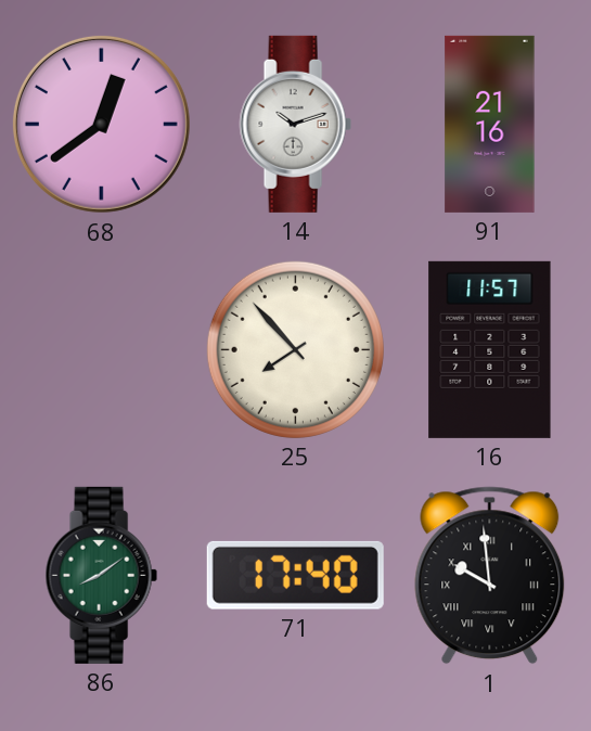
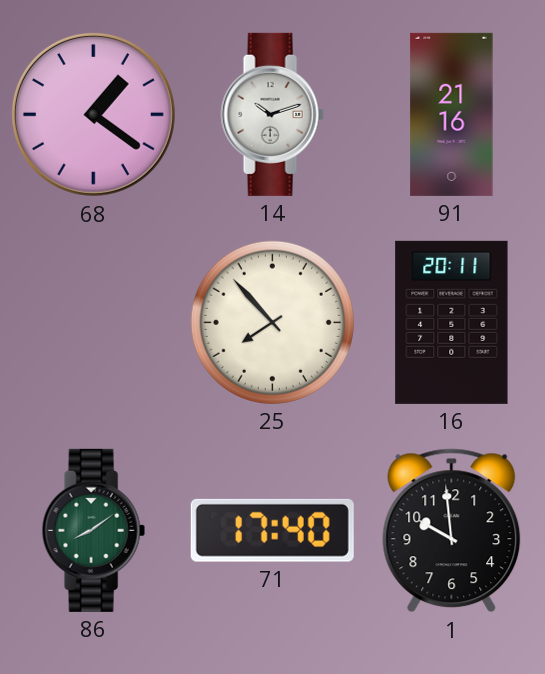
68: 12:39 -> 1:21
16: 11:57 -> 20:11
1 numerals: Roman -> Arabic
